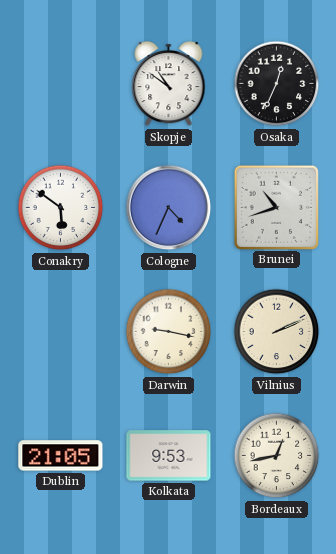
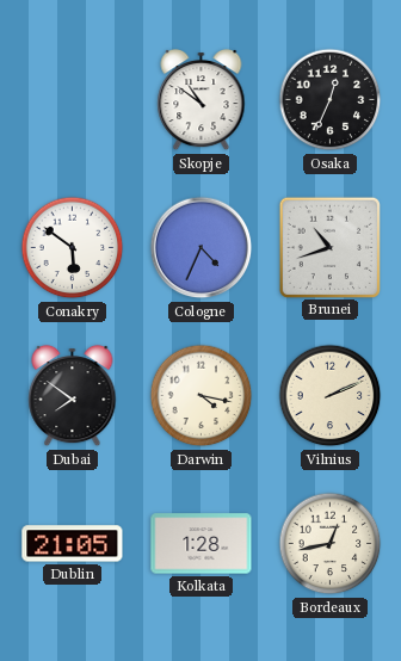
Dubai: none -> 7:51
Darwin: 9:17 -> 4:17
Kolkata: 9:53 -> 1:28
